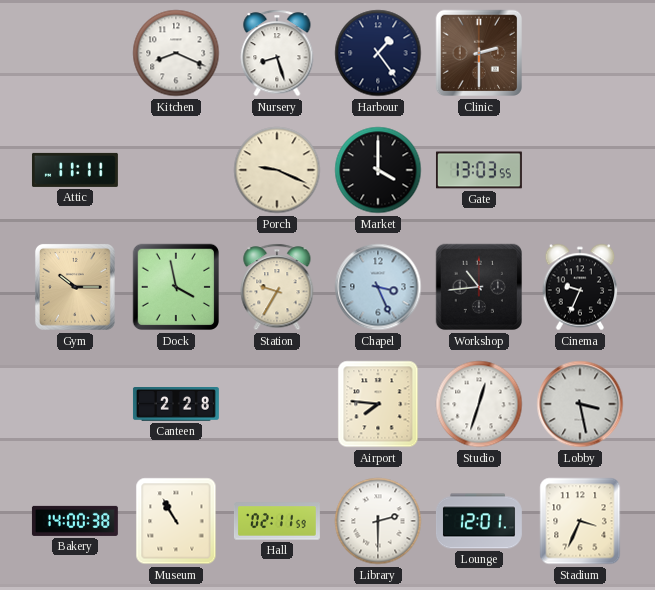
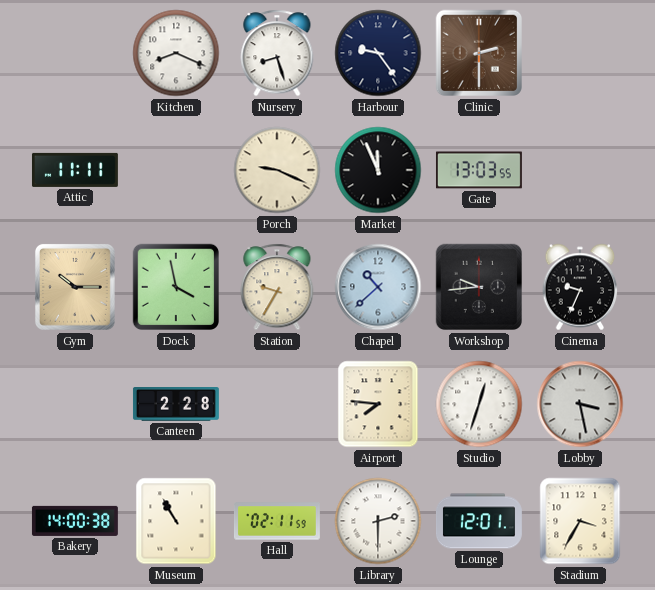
Harbour: 1:24 -> 9:24
Market: 4:00 -> 11:56
Chapel: 3:26 -> 10:38
Workshop: 10:44 -> 9:44
Stadium: 3:34 -> 3:35
